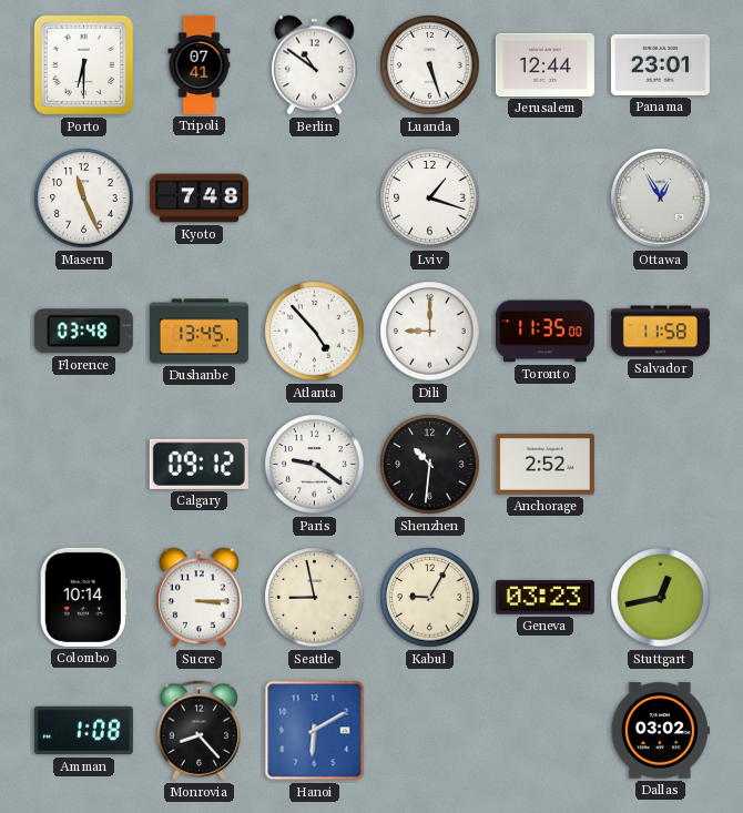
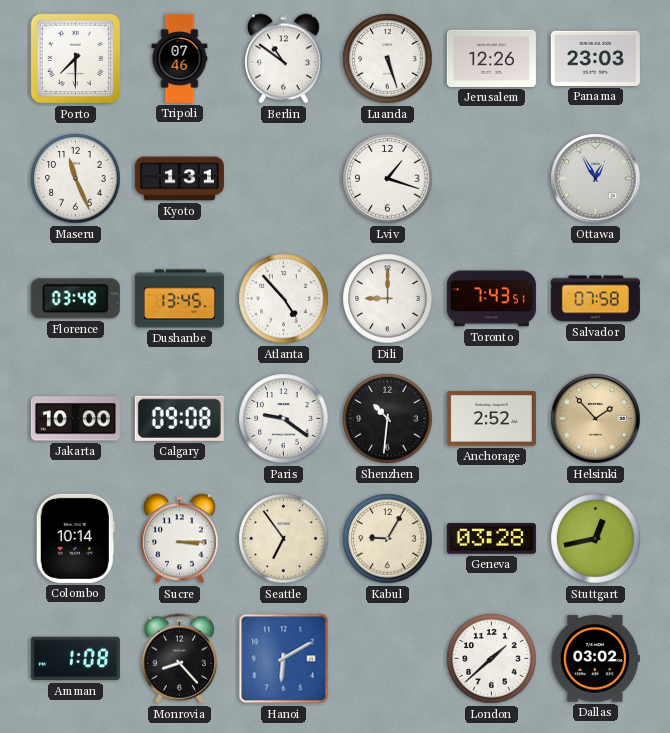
Porto: 6:30 -> 7:30
Tripoli: 07:41 -> 07:46
Jerusalem: 12:44 -> 12:26
Panama: 23:01 -> 23:03
Kyoto: 7:48 -> 1:31
Toronto: 11:35 -> 7:43
Salvador: 11:58 -> 07:58
Jakarta: none -> 10:00
Calgary: 09:12 -> 09:08
Helsinki: none -> 1:53
Seattle: 8:58 -> 6:54
Geneva: 03:23 -> 03:28
London: none -> 1:38
